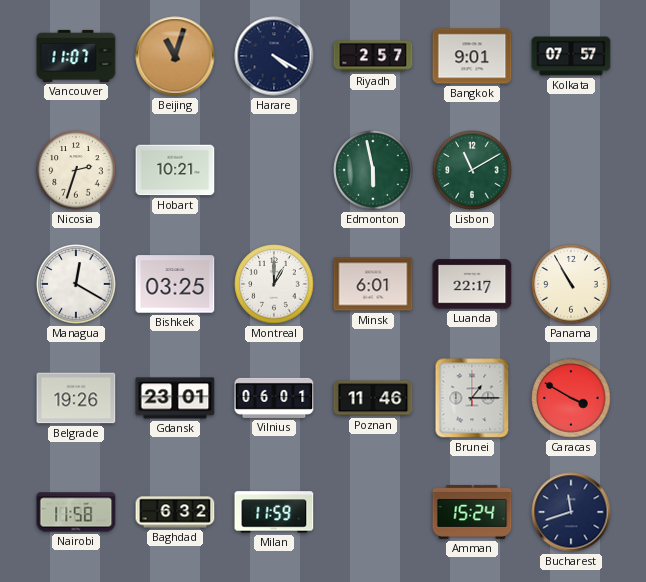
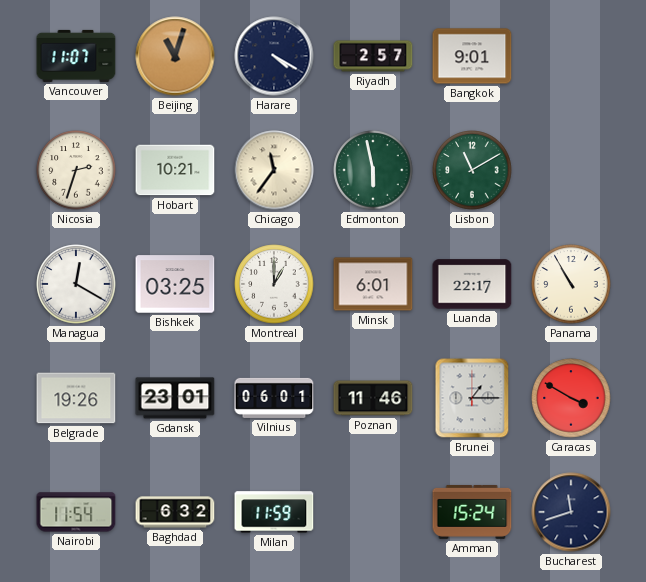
Kolkata: 07:57 -> none
Chicago: none -> 11:36
Nairobi: 11:58 -> 11:54
